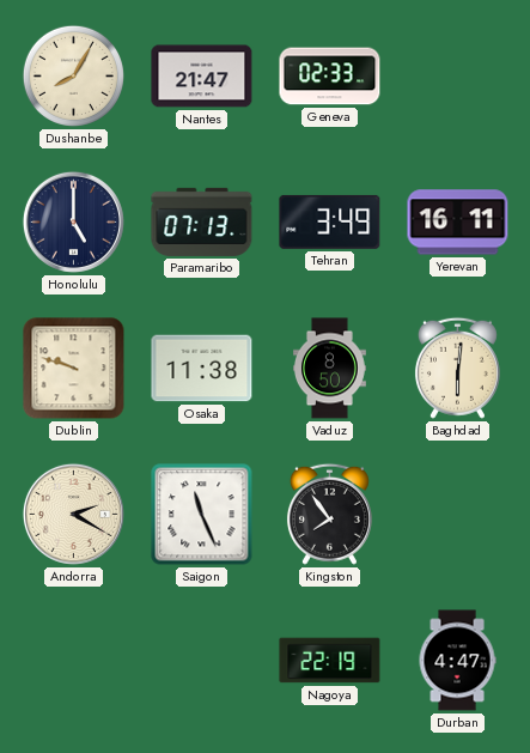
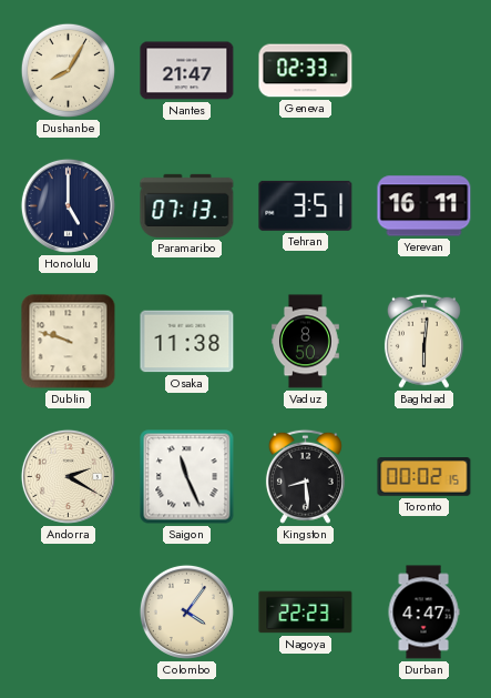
Tehran: 3:49 -> 3:51
Kingston: 7:54 -> 8:29
Toronto: none -> 00:02
Colombo: none -> 4:06
Nagoya: 22:19 -> 22:23
